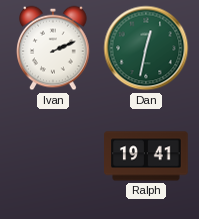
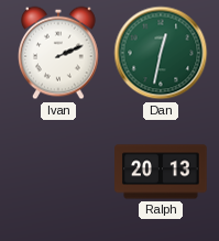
Ralph: 19:41 -> 20:13
